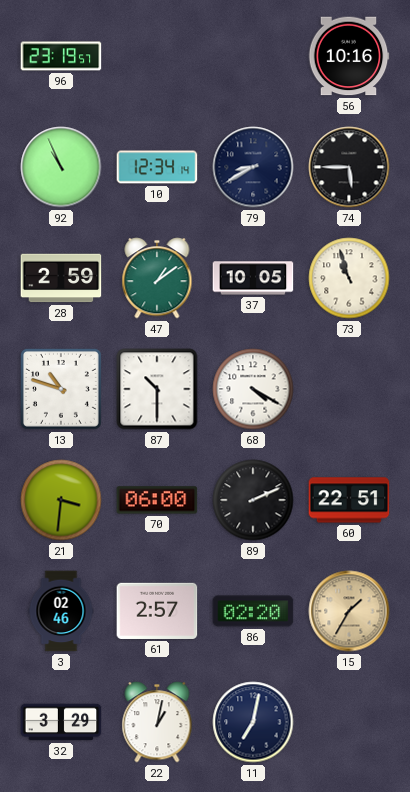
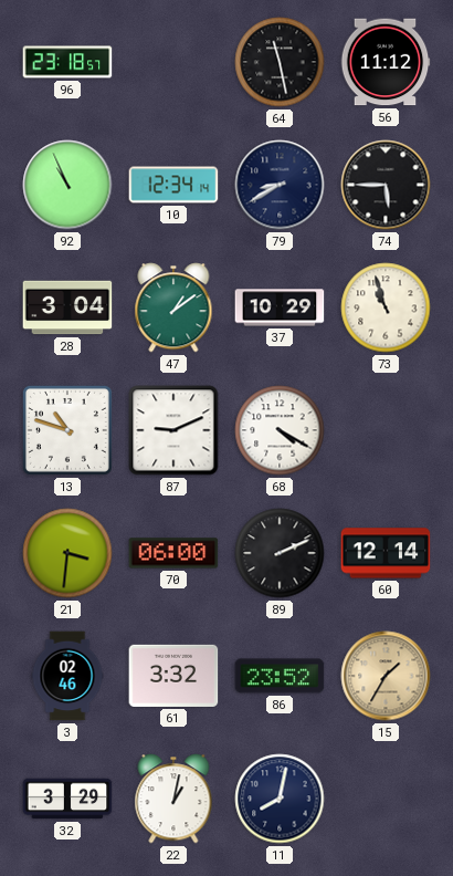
96: 23:19 -> 23:18
64: none -> 11:28
56: 10:16 -> 11:12
28: 2:59 -> 3:04
37: 10:05 -> 10:29
87: 10:30 -> 9:11
60: 22:51 -> 12:14
61: 2:57 -> 3:32
86: 02:20 -> 23:52
11: 7:02 -> 8:02
